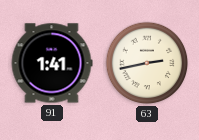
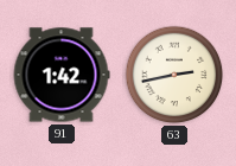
91: 1:41 -> 1:42
